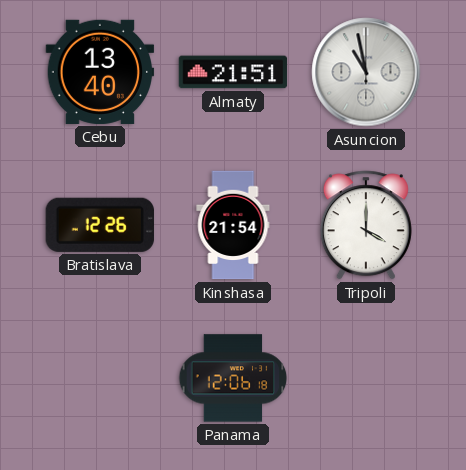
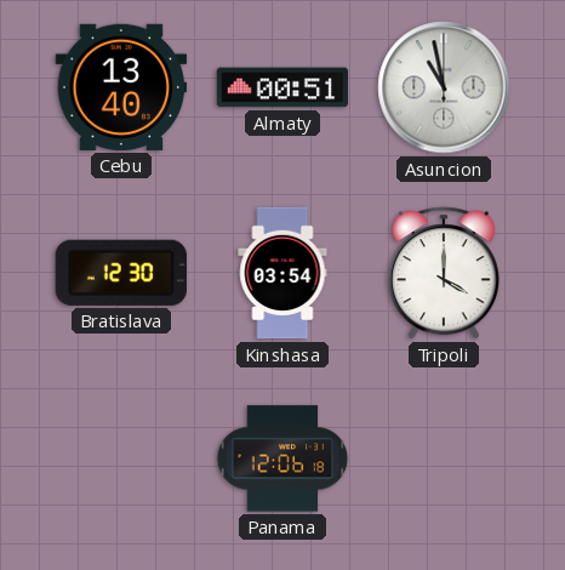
Almaty: 21:51 -> 00:51
Bratislava: 12:26 -> 12:30
Kinshasa: 21:54 -> 03:54
